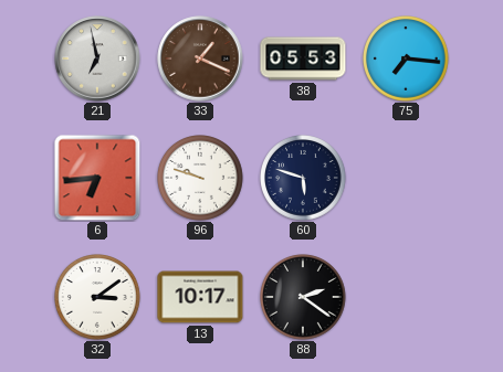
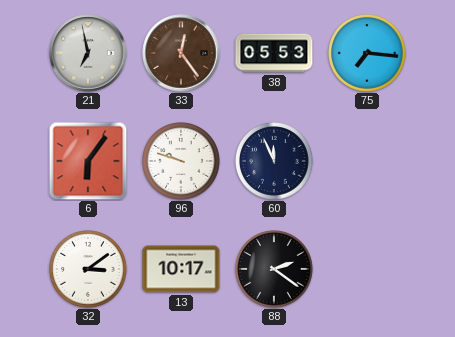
33: 1:19 -> 12:24
6: 6:44 -> 6:06
60: 5:48 -> 11:56
